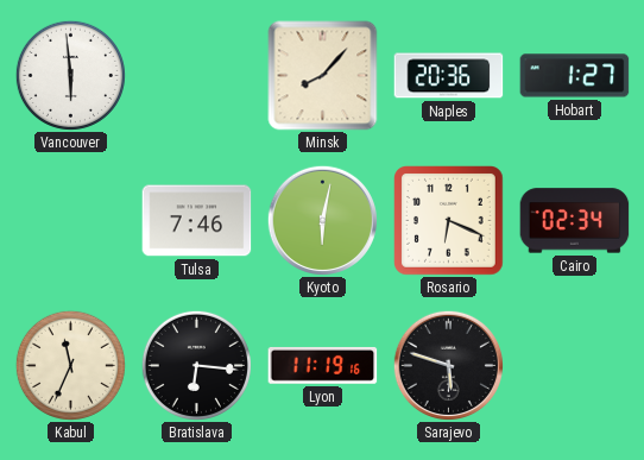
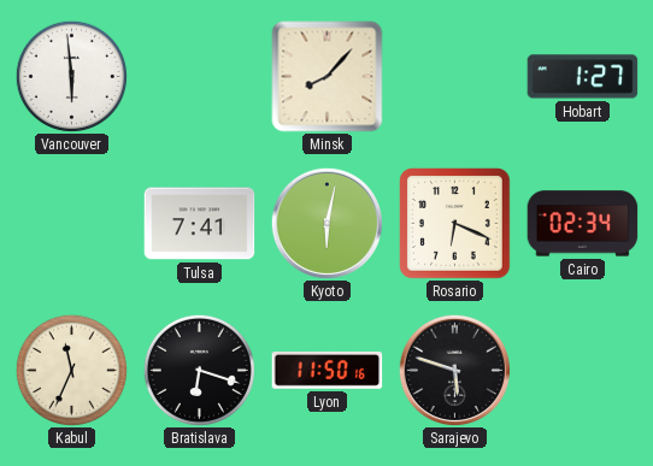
Naples: 20:36 -> none
Tulsa: 7:46 -> 7:41
Bratislava: 6:16 -> 6:18
Lyon: 11:19 -> 11:50
